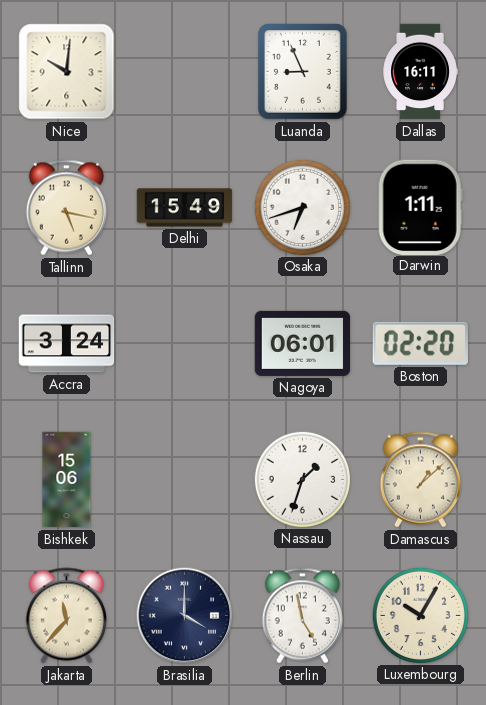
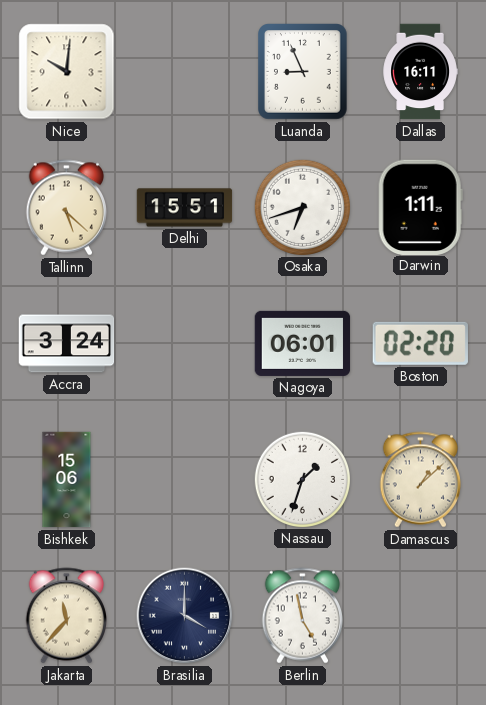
Tallinn: 5:17 -> 5:22
Delhi: 15:49 -> 15:51
Luxembourg: 10:05 -> none
